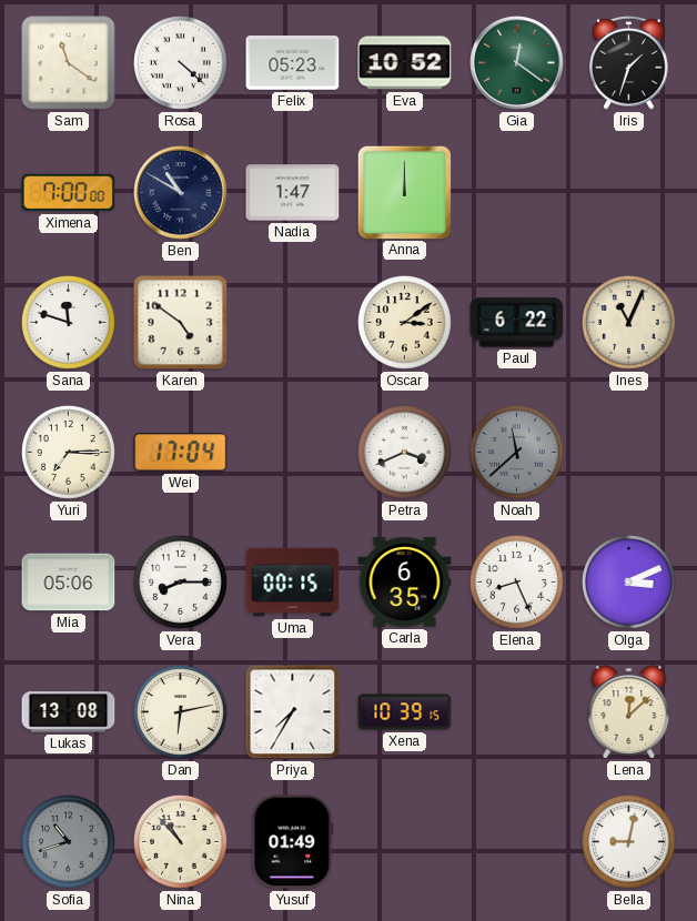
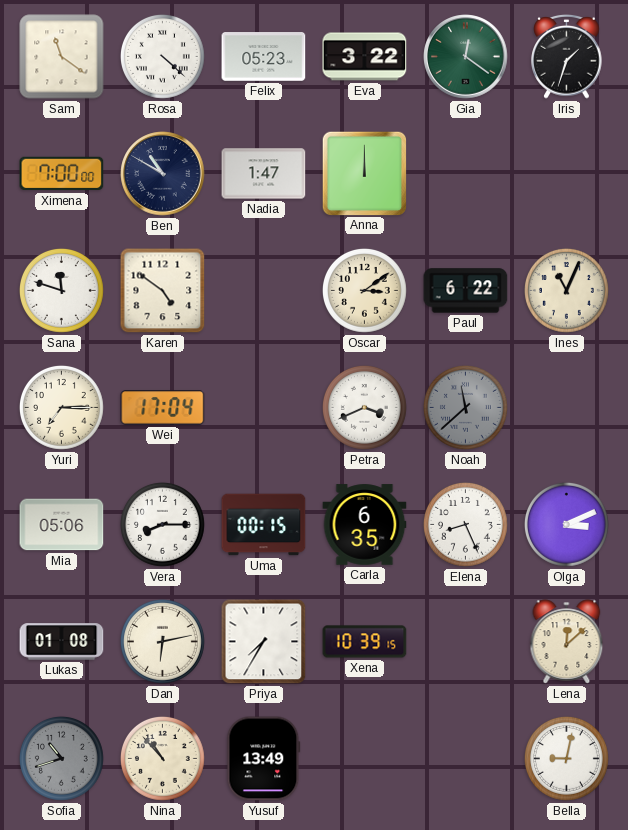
Eva: 10:52 -> 3:22
Lukas: 13:08 -> 01:08
Yusuf: 01:49 -> 13:49
